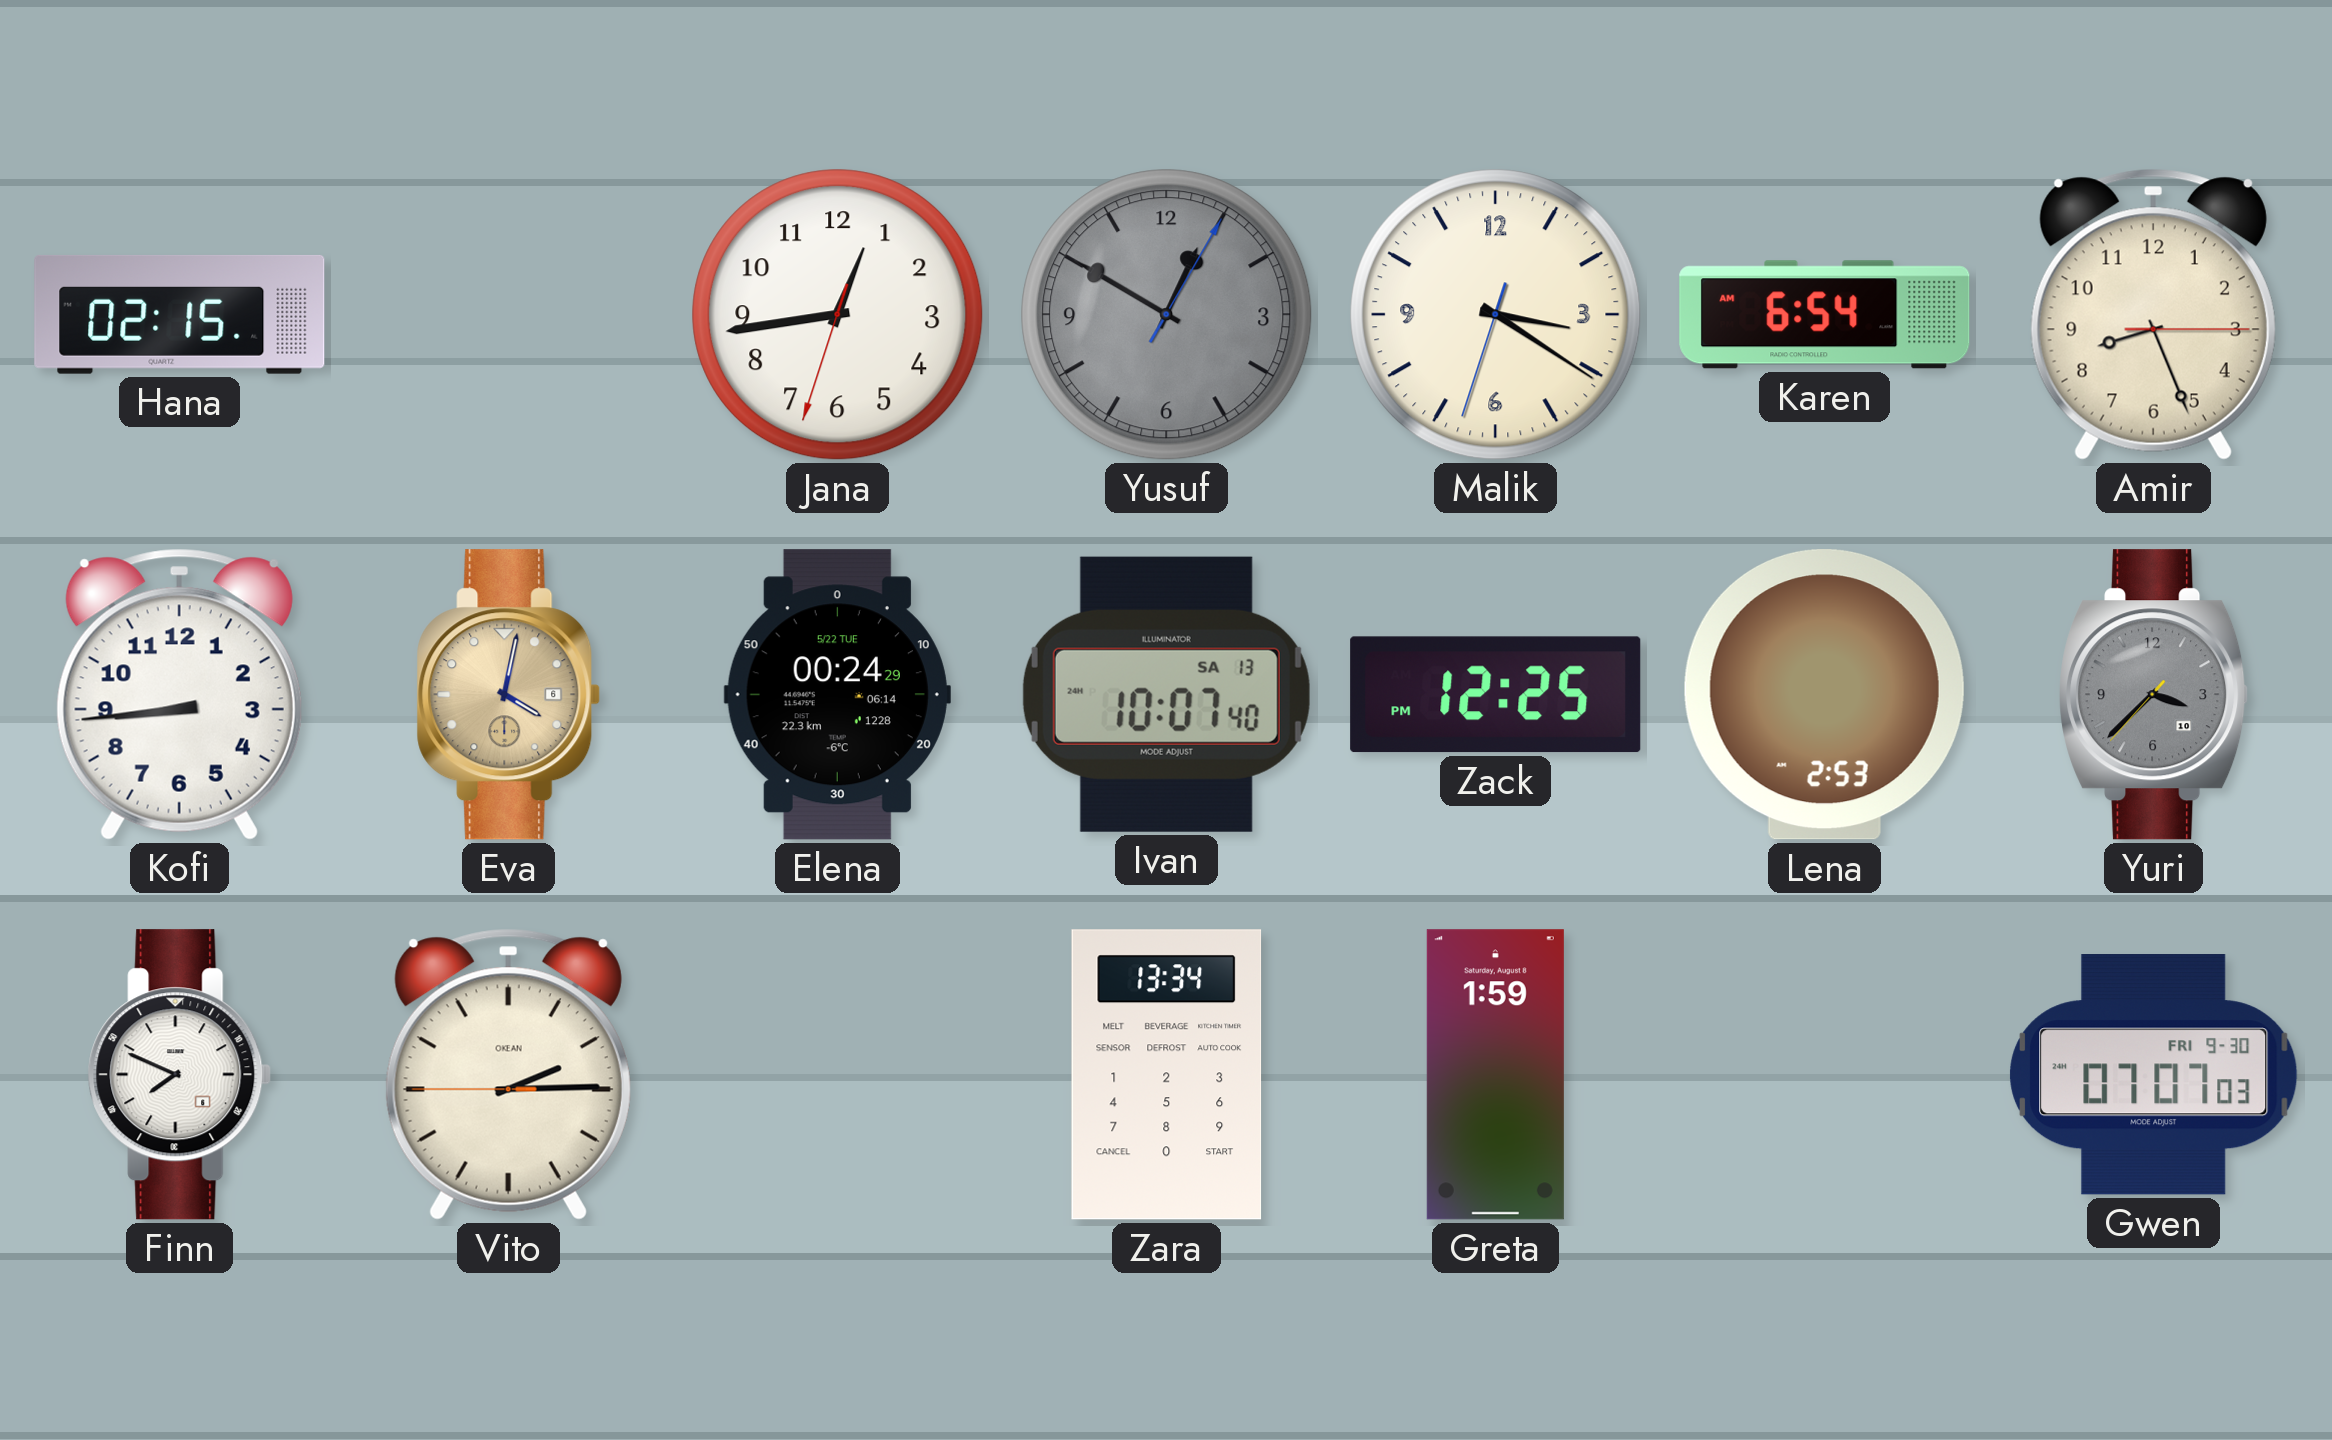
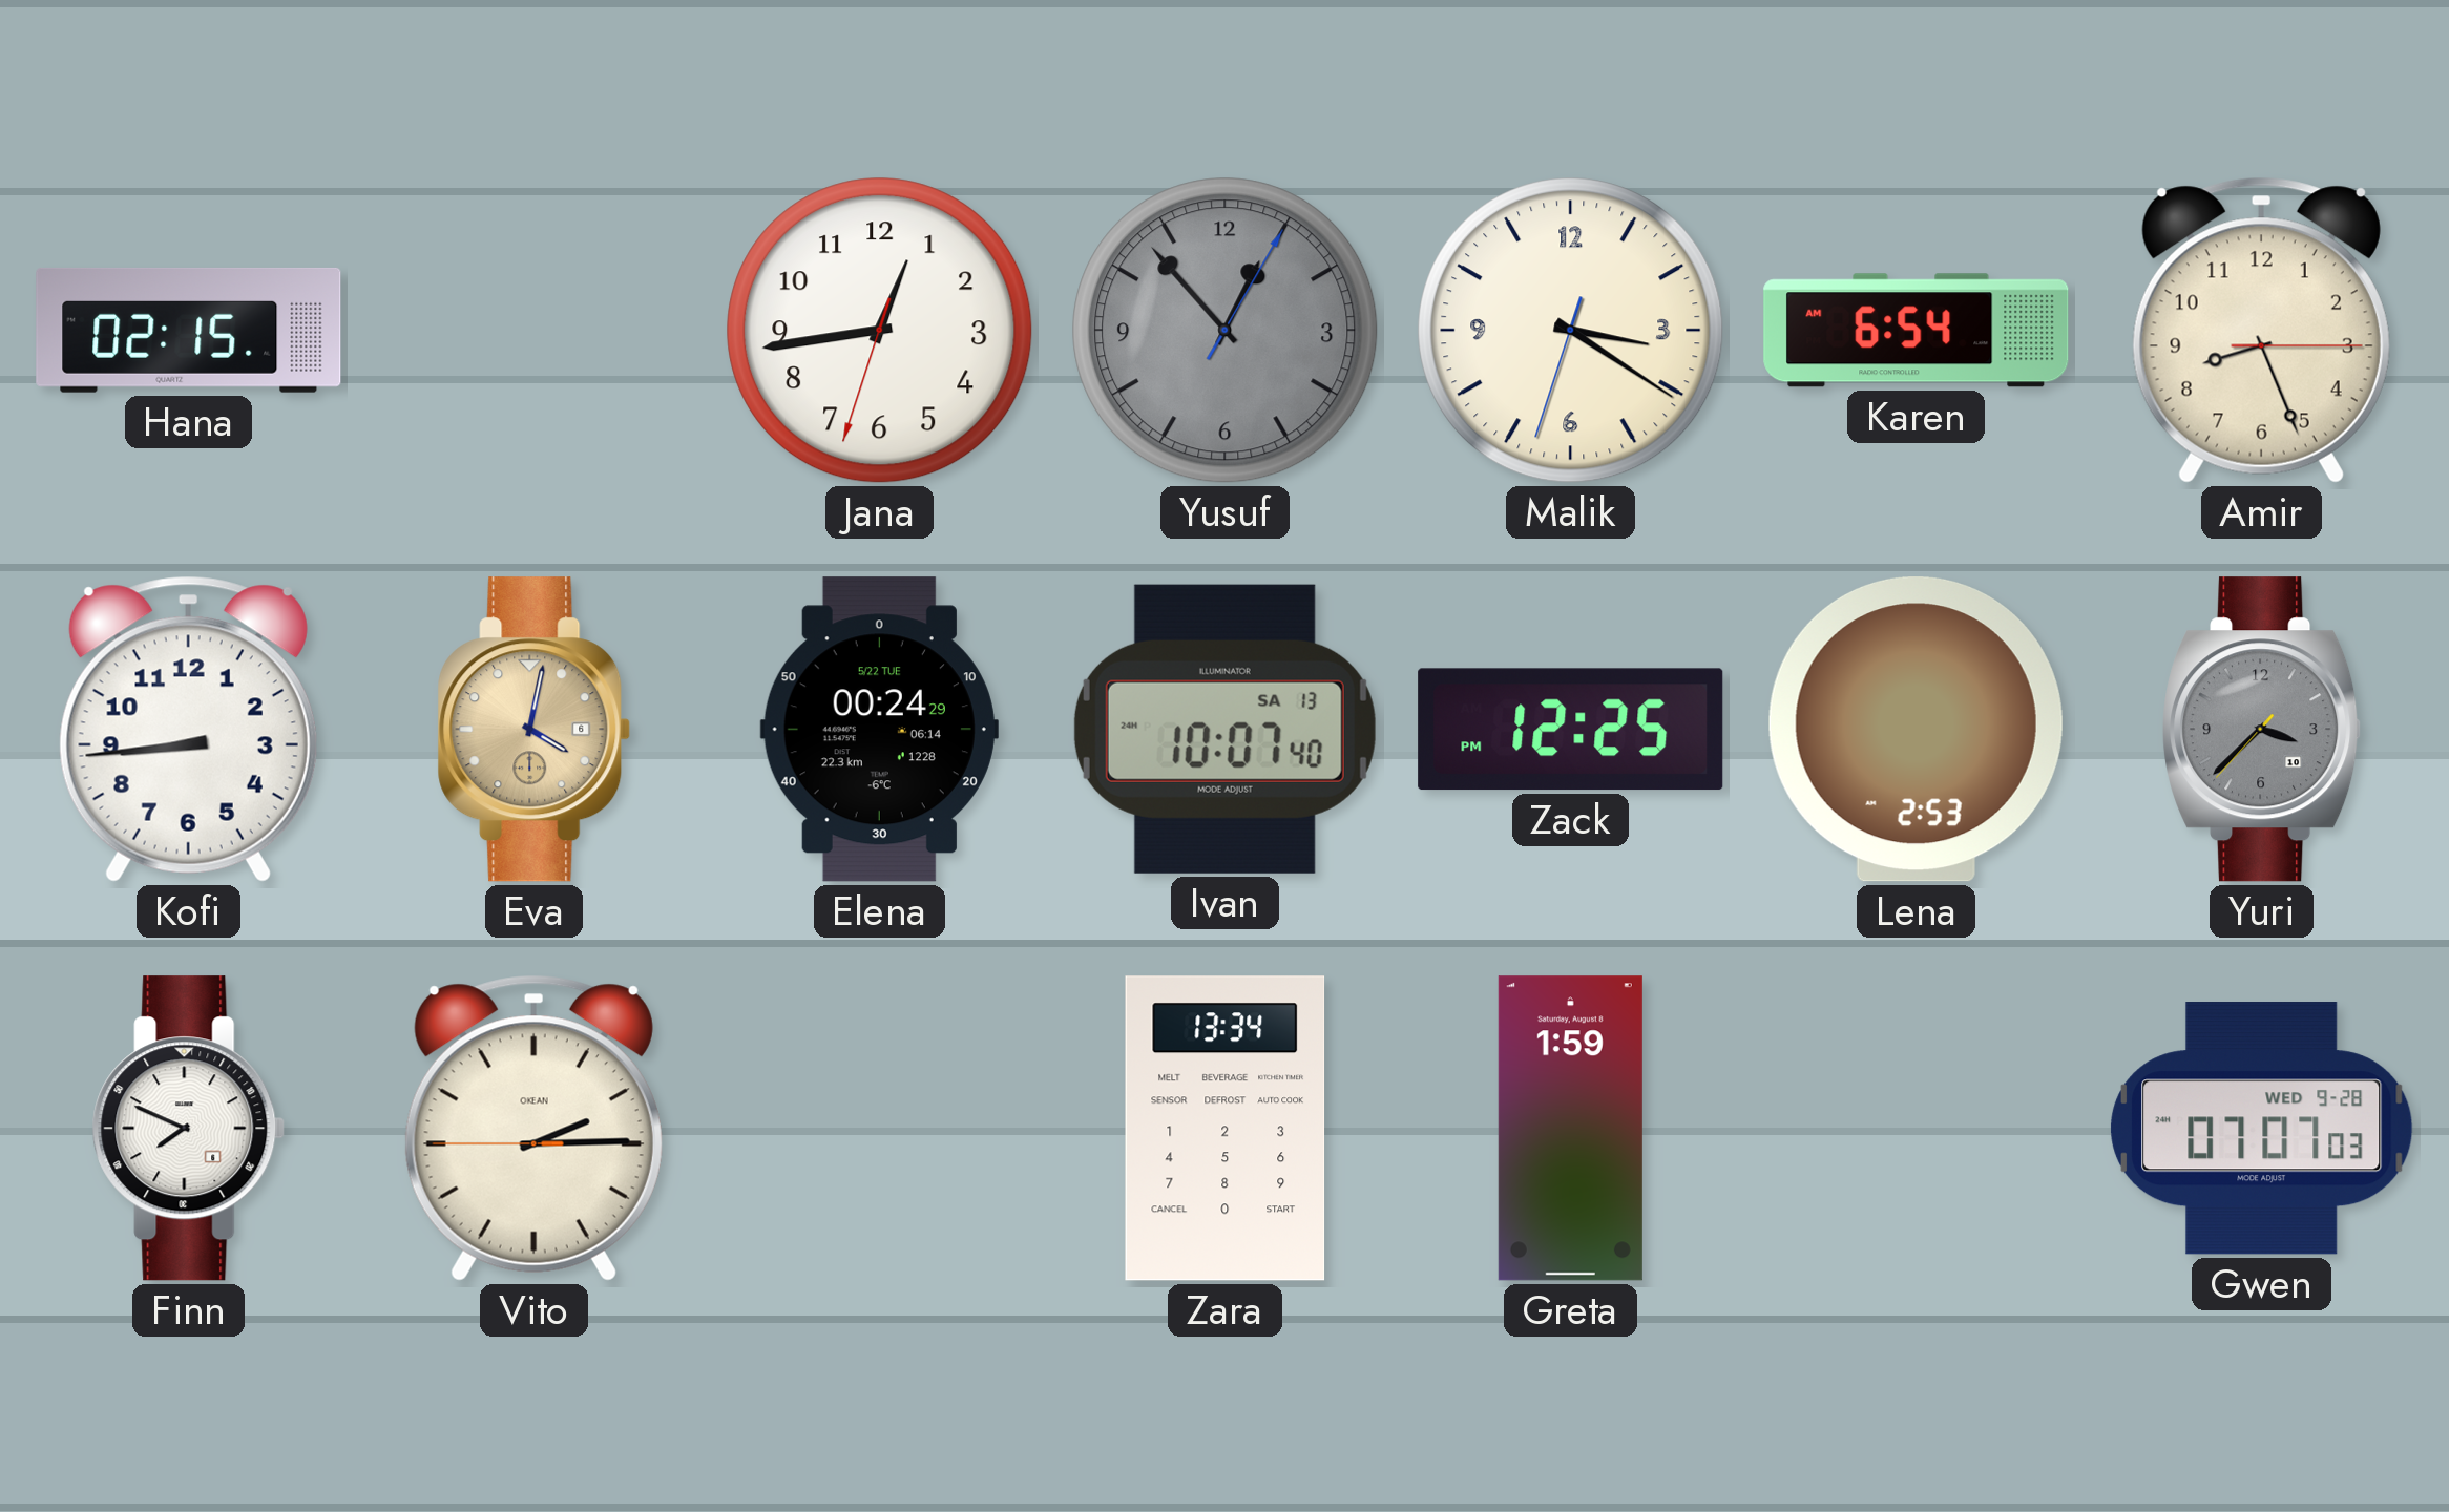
Yusuf: 12:50 -> 12:53
Gwen date: FRI 9-30 -> WED 9-28
